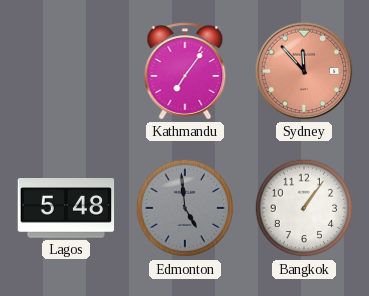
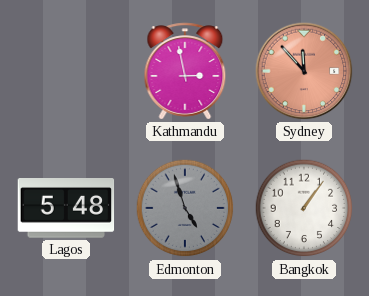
Kathmandu: 7:06 -> 2:58
Edmonton: 4:59 -> 4:57
